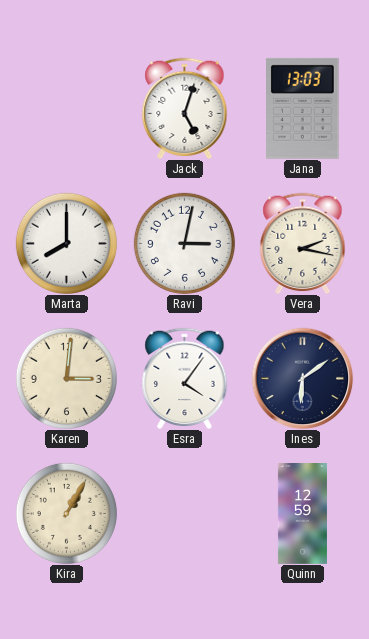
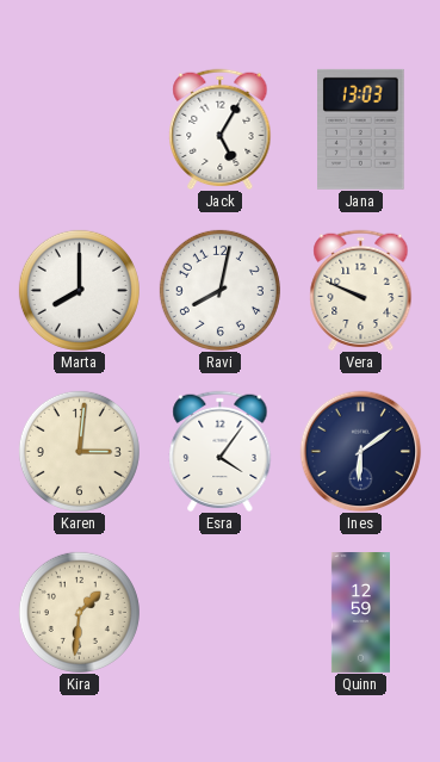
Jack: 5:03 -> 5:05
Ravi: 3:02 -> 8:02
Vera: 2:17 -> 9:49
Kira: 1:05 -> 1:31
